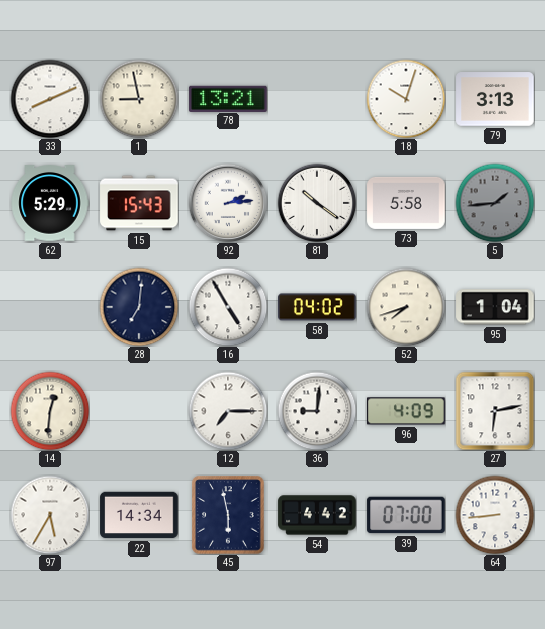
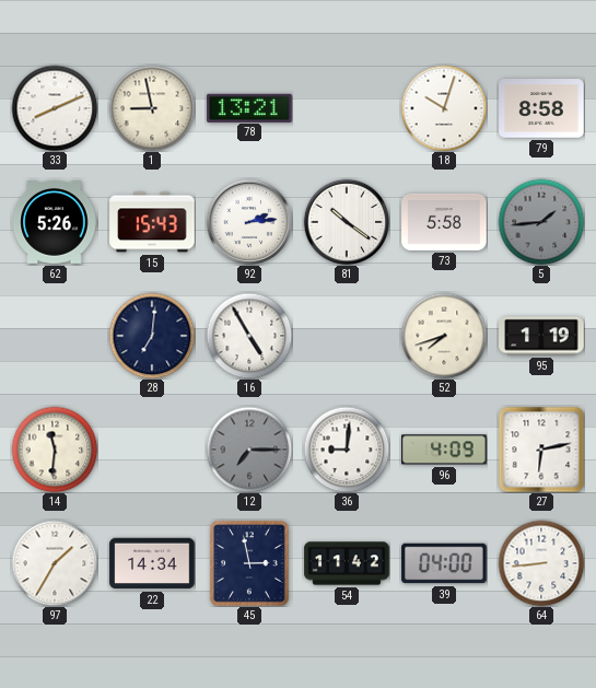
79: 3:13 -> 8:58
62: 5:29 -> 5:26
58: 04:02 -> none
95: 1:04 -> 1:19
14: 12:31 -> 11:31
12 dial: white -> grey
97: 5:35 -> 1:35
45: 5:58 -> 2:58
54: 4:42 -> 11:42
39: 07:00 -> 04:00
